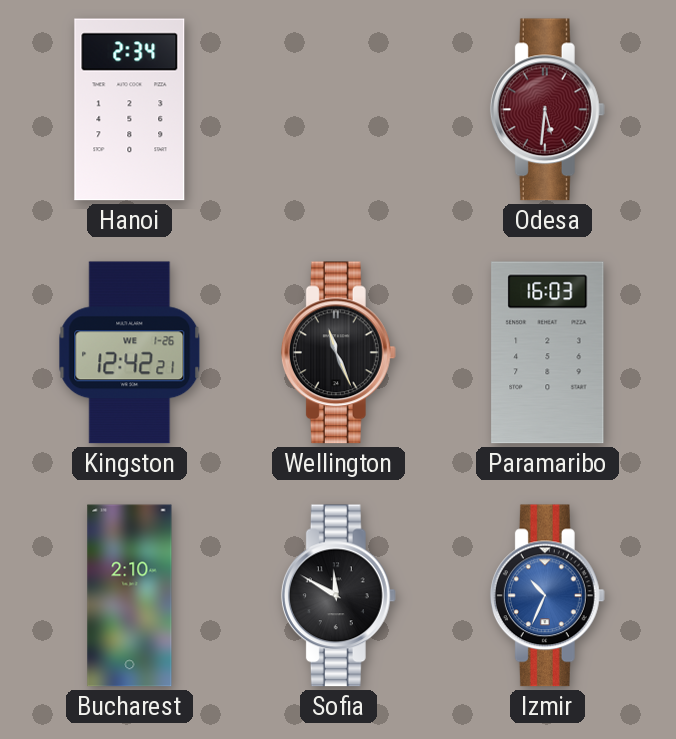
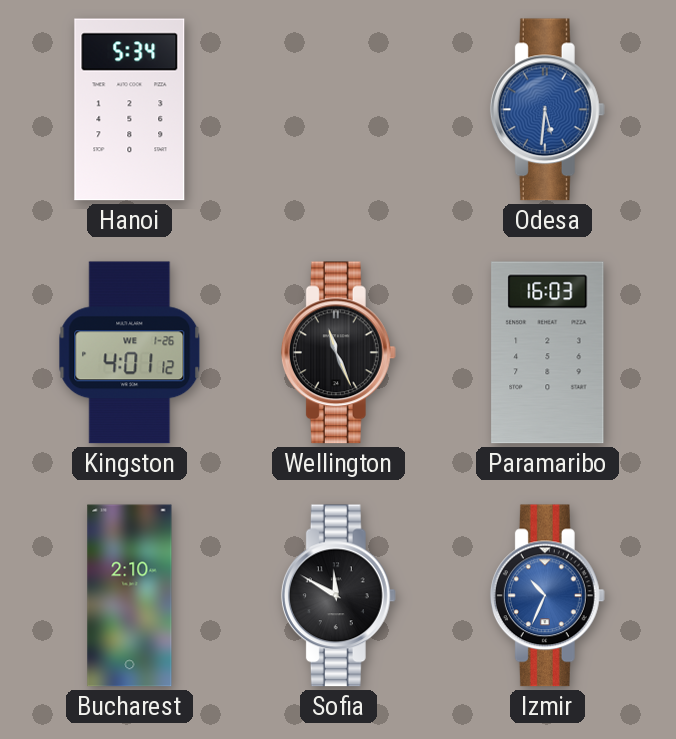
Hanoi: 2:34 -> 5:34
Odesa dial: burgundy -> blue
Kingston: 12:42 -> 4:01
